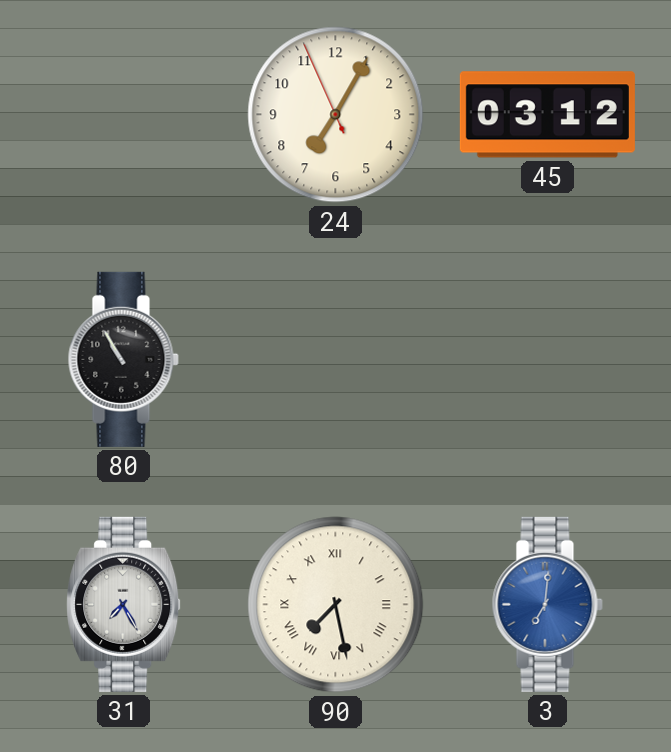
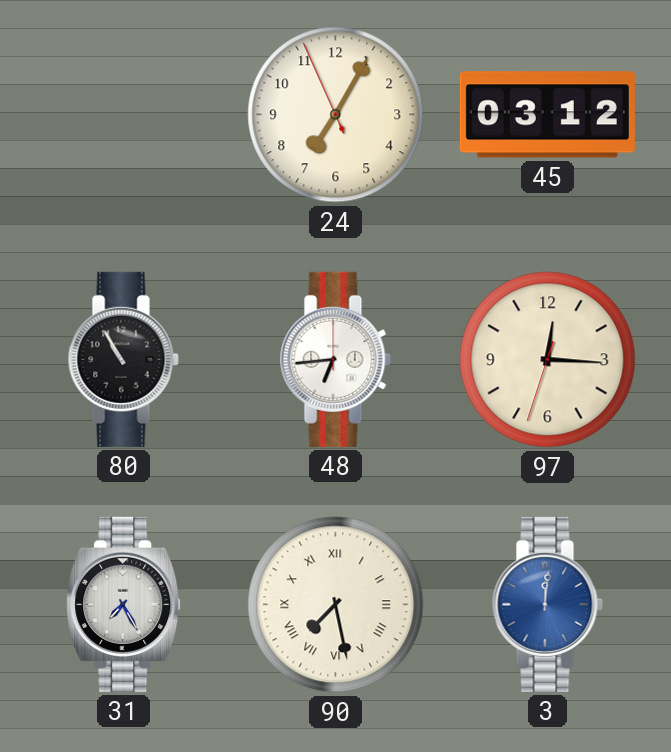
48: none -> 6:44
97: none -> 12:15
3: 7:01 -> 12:01
